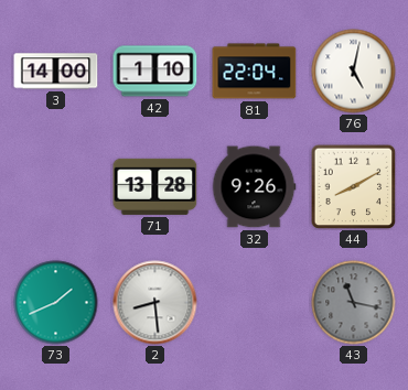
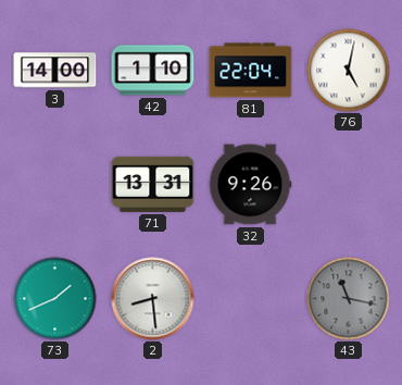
71: 13:28 -> 13:31
44: 8:10 -> none
